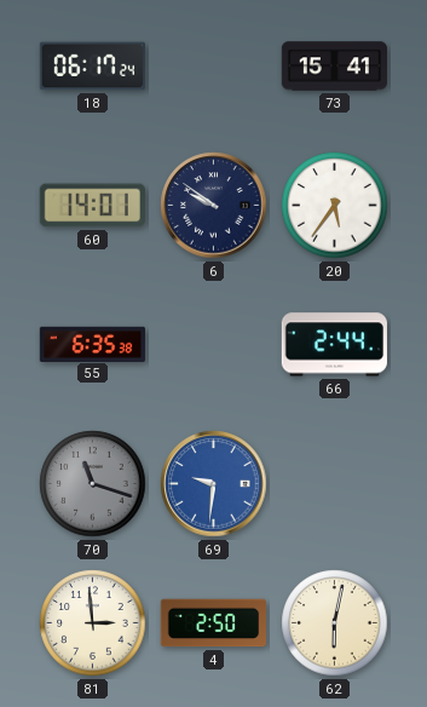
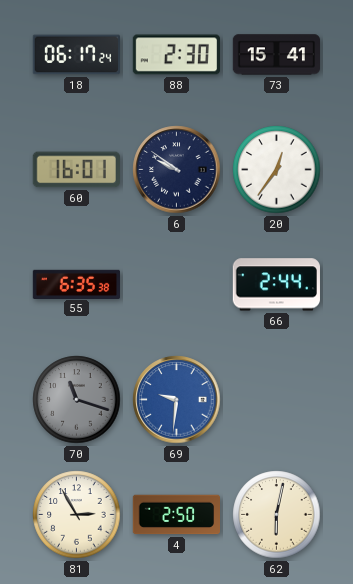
88: none -> 2:30
60: 14:01 -> 16:01
20: 5:36 -> 12:36
81: 2:59 -> 2:55
